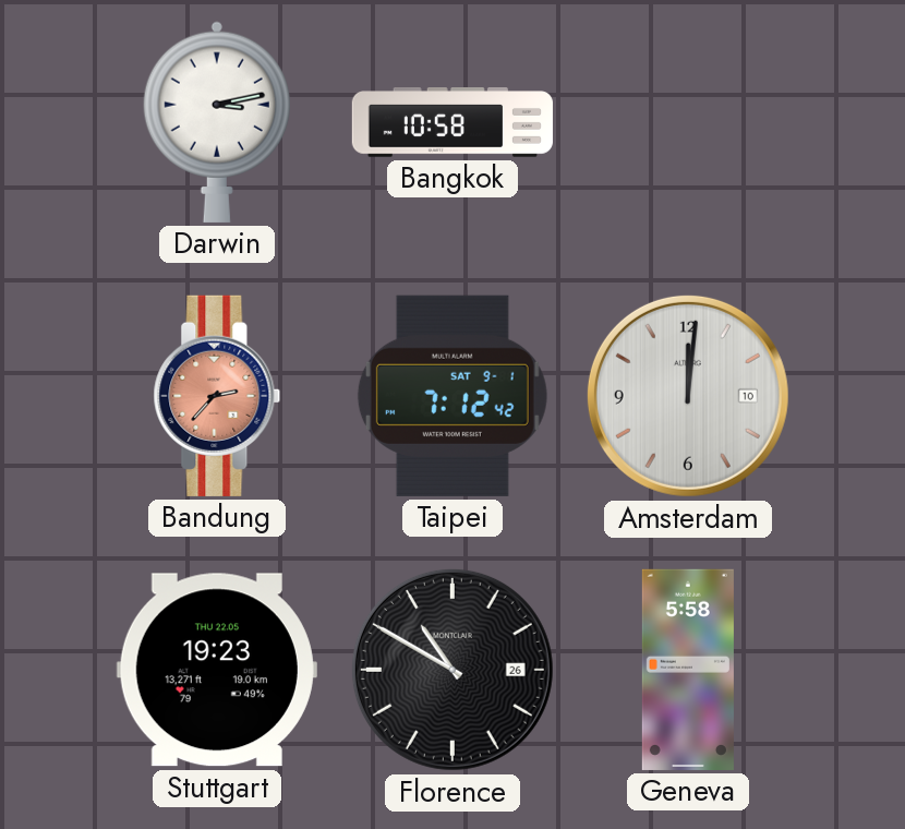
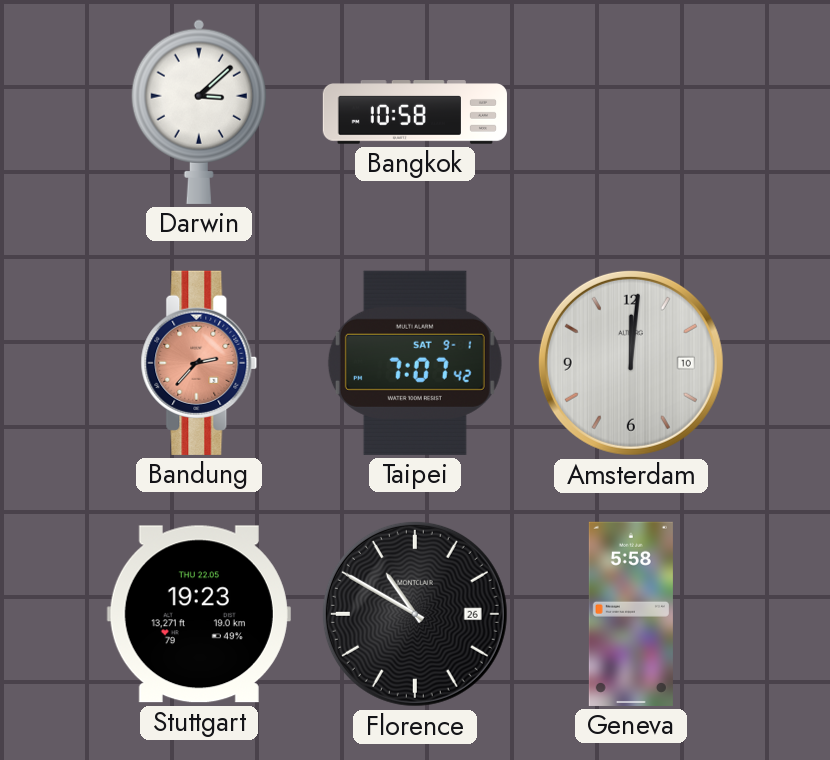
Darwin: 3:13 -> 3:08
Taipei: 7:12 -> 7:07
